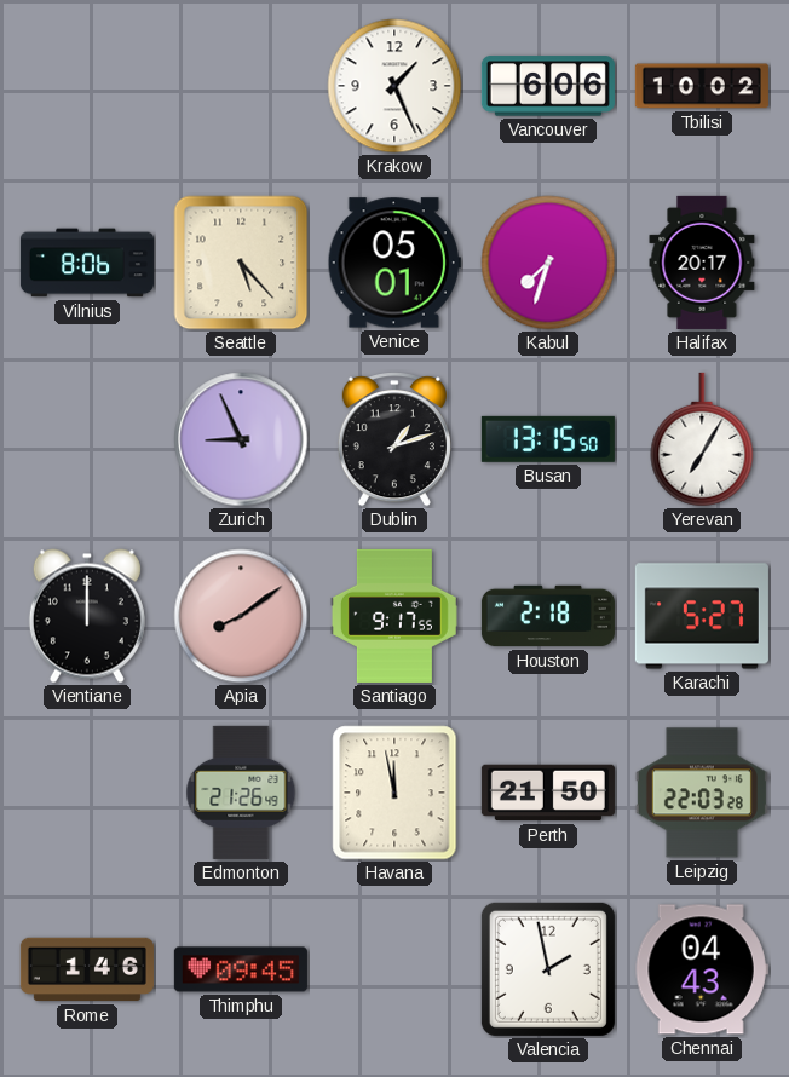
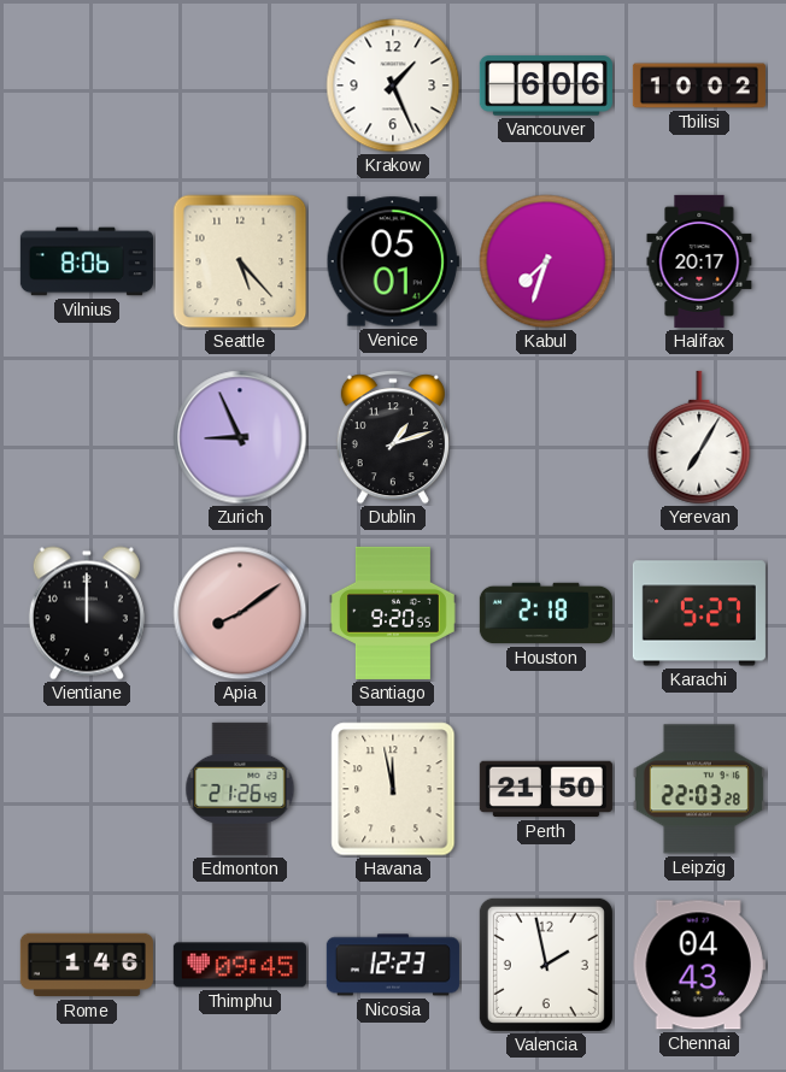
Busan: 13:15 -> none
Santiago: 9:17 -> 9:20
Nicosia: none -> 12:23
